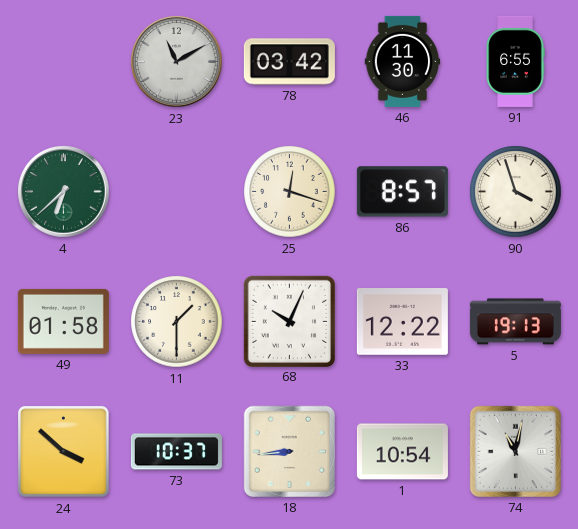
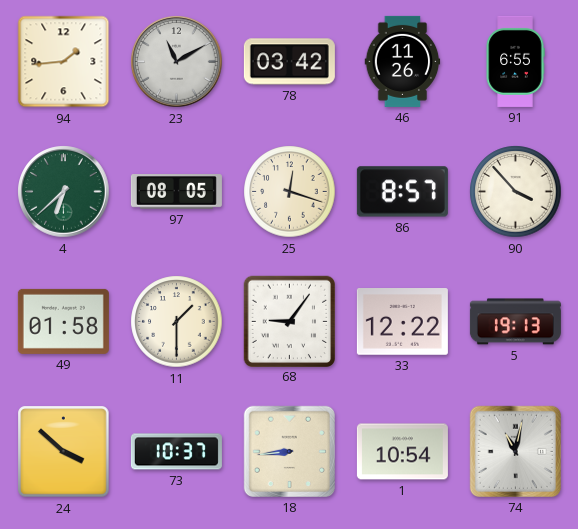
94: none -> 1:44
46: 11:30 -> 11:26
97: none -> 08:05
90: 3:57 -> 3:53
68: 10:04 -> 9:06
